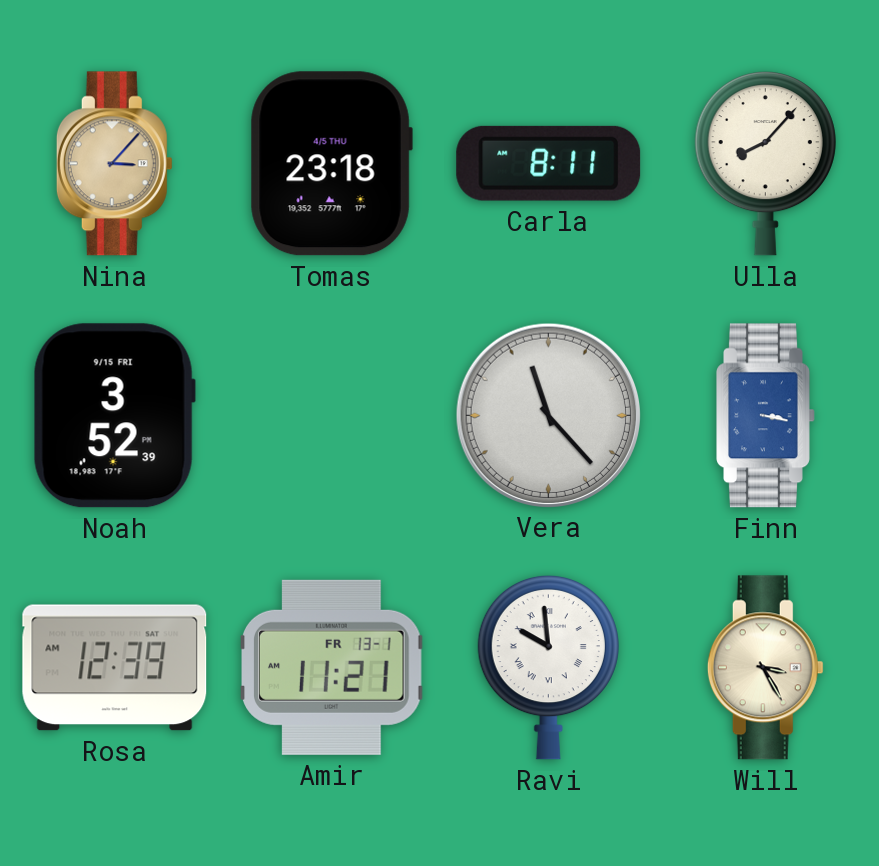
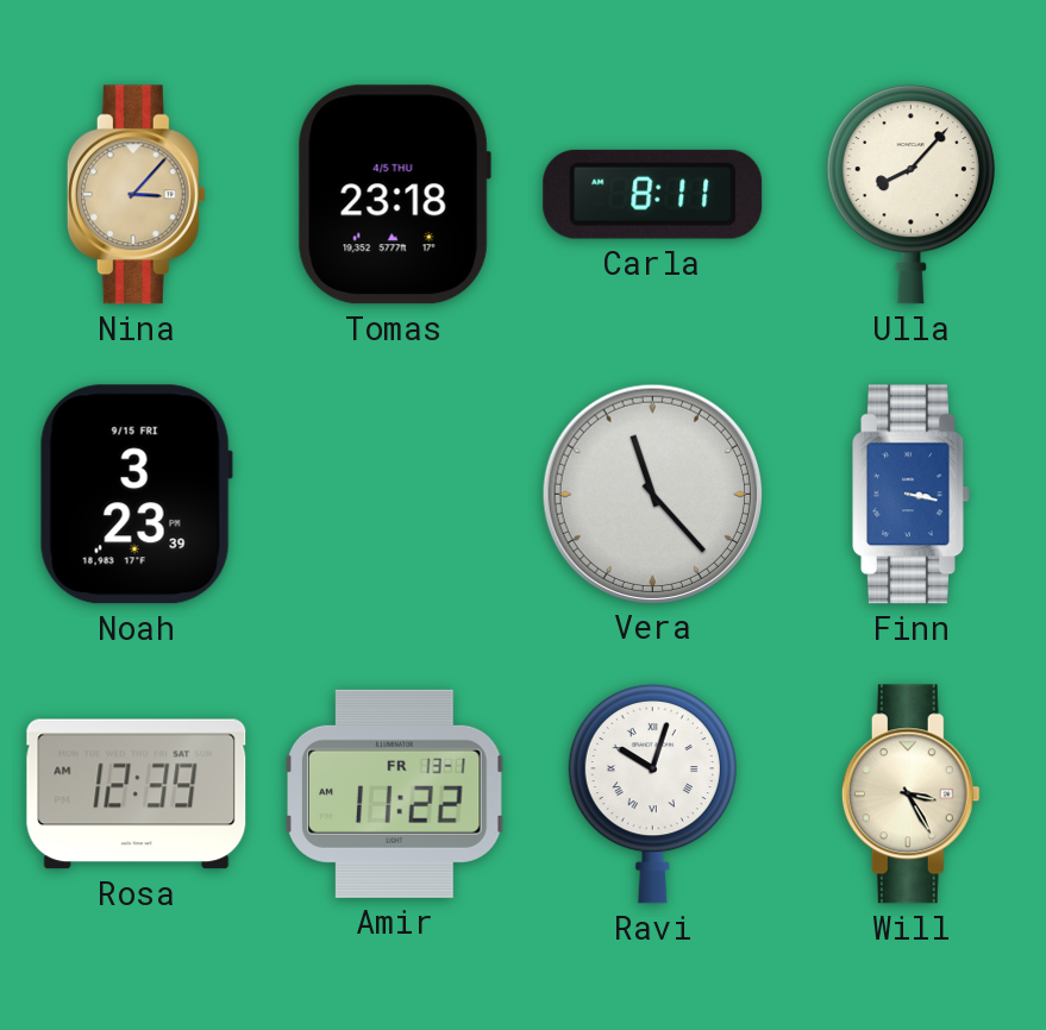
Noah: 3:52 -> 3:23
Amir: 11:21 -> 11:22
Ravi: 9:59 -> 10:03
